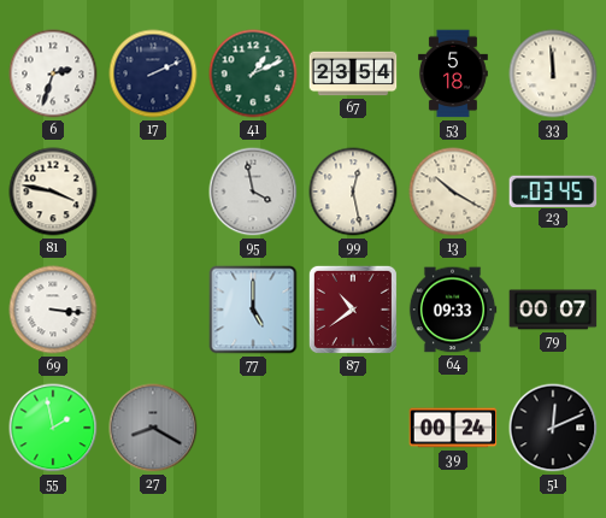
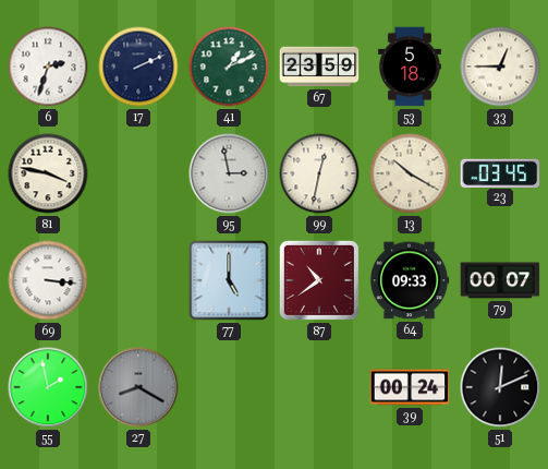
67: 23:54 -> 23:59
33: 11:59 -> 12:45
95: 3:58 -> 2:58
99: 12:28 -> 12:32
